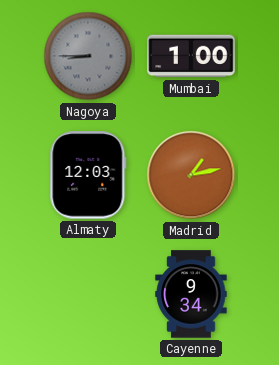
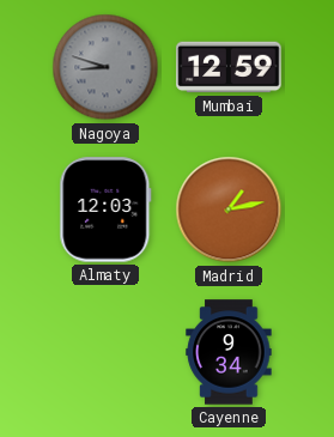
Nagoya: 8:45 -> 8:48
Mumbai: 1:00 -> 12:59
